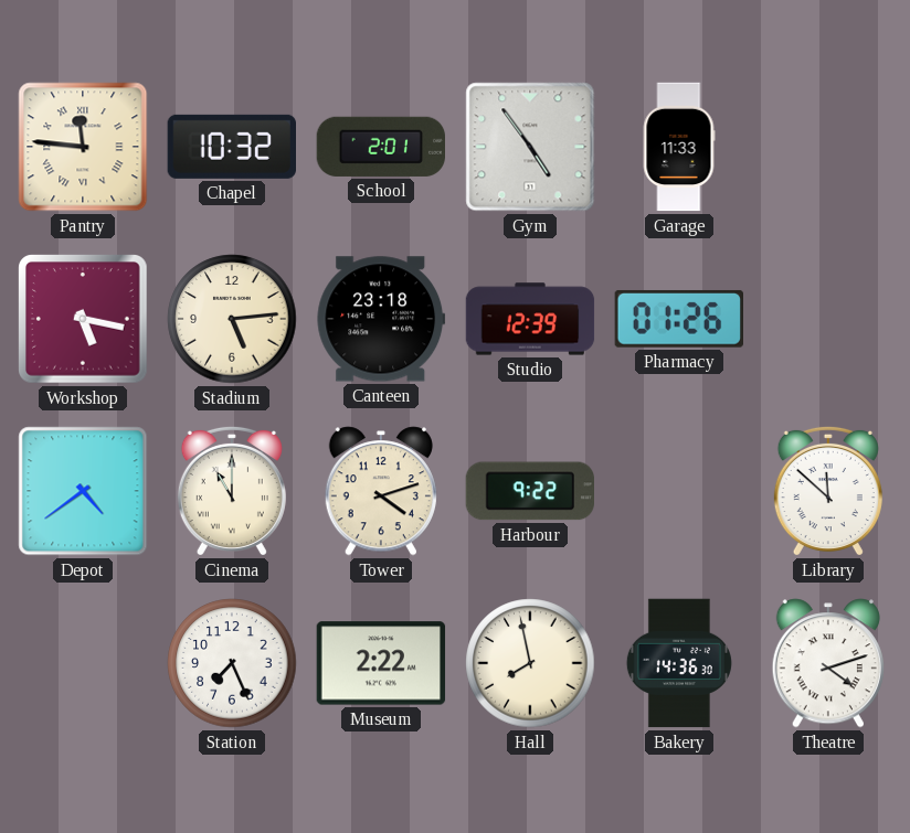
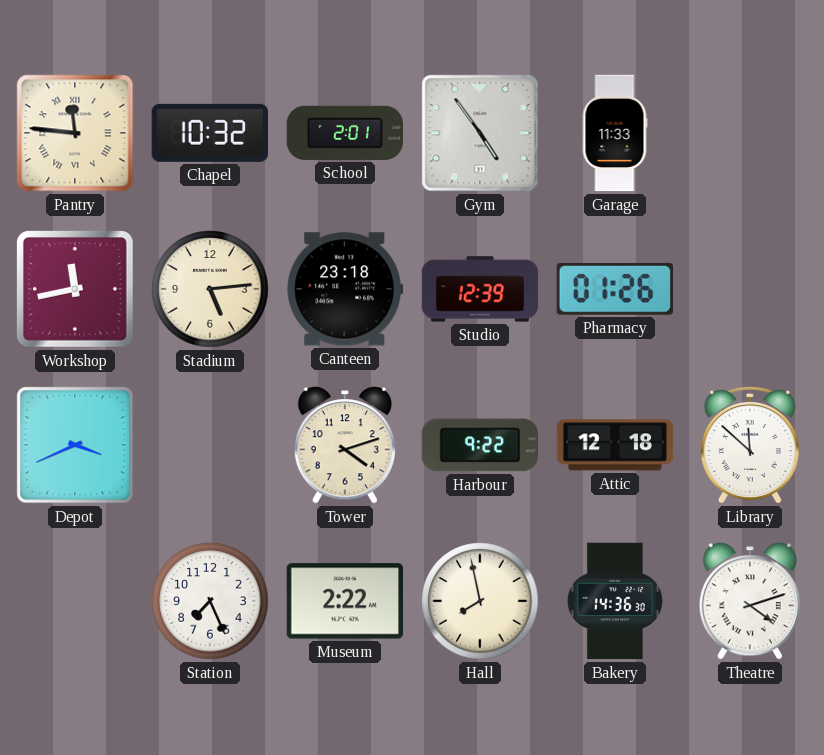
Workshop: 5:17 -> 11:43
Depot: 4:39 -> 3:41
Cinema: 11:00 -> none
Attic: none -> 12:18
